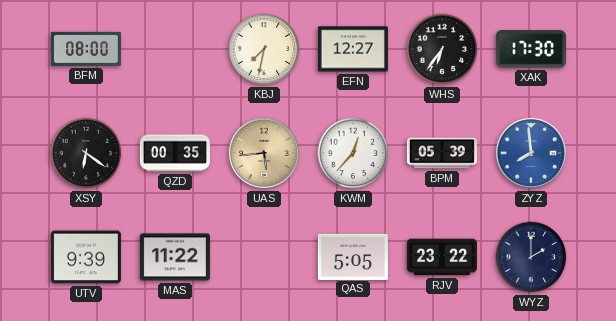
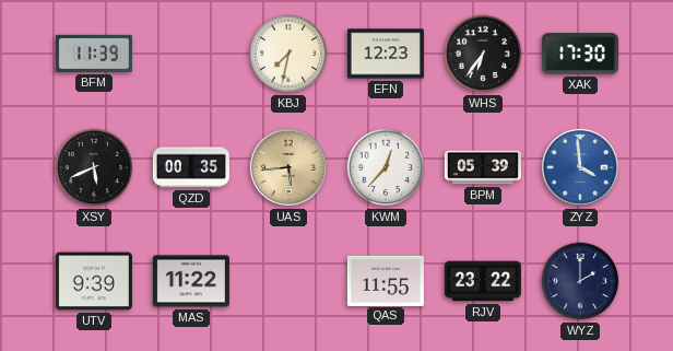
BFM: 08:00 -> 11:39
EFN: 12:27 -> 12:23
XSY: 6:21 -> 5:41
ZYZ: 7:59 -> 3:59
QAS: 5:05 -> 11:55
